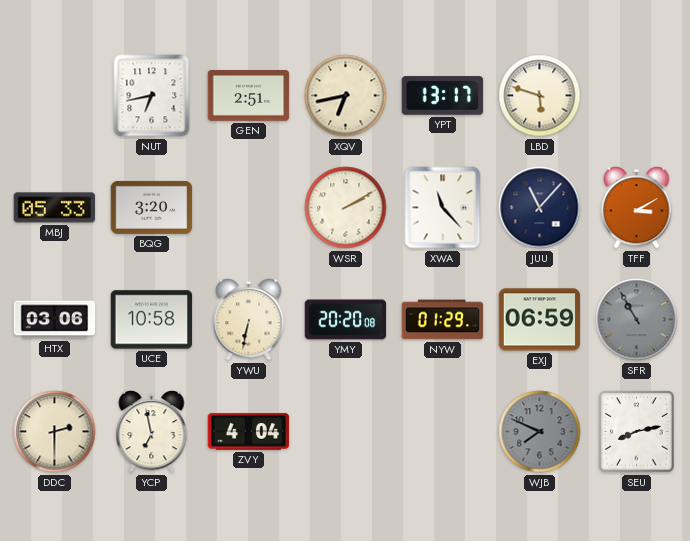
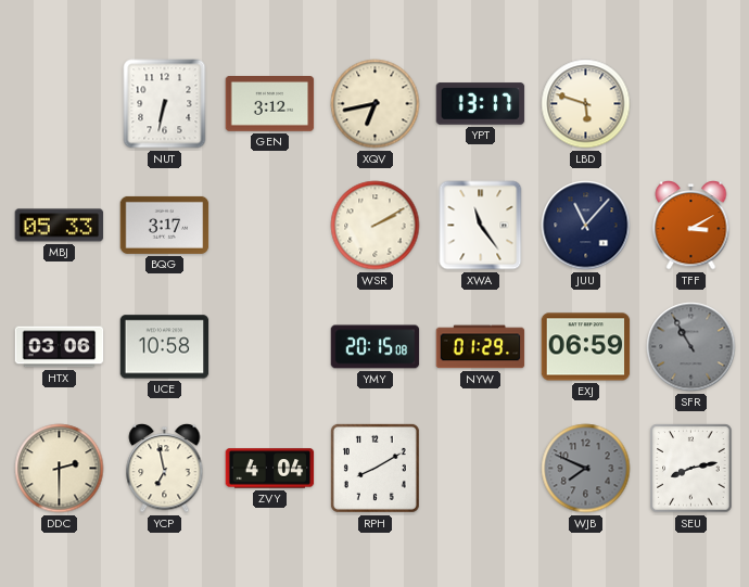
NUT: 6:43 -> 6:32
GEN: 2:51 -> 3:12
BQG: 3:20 -> 3:17
XWA: 11:23 -> 11:24
YWU: 6:32 -> none
YMY: 20:20 -> 20:15
RPH: none -> 8:10
